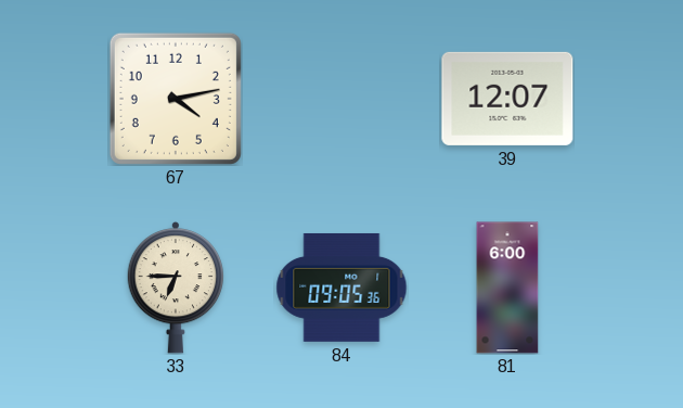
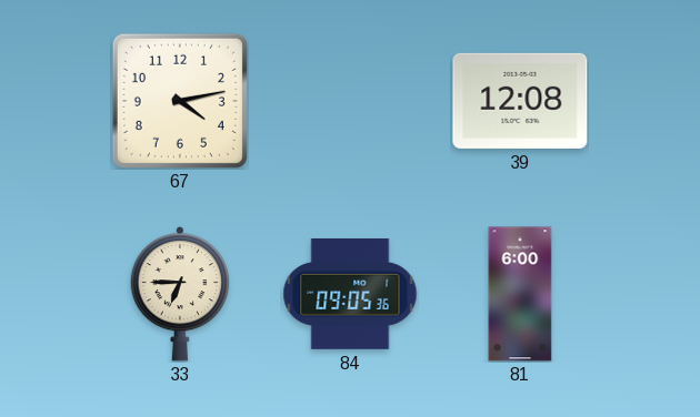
39: 12:07 -> 12:08
